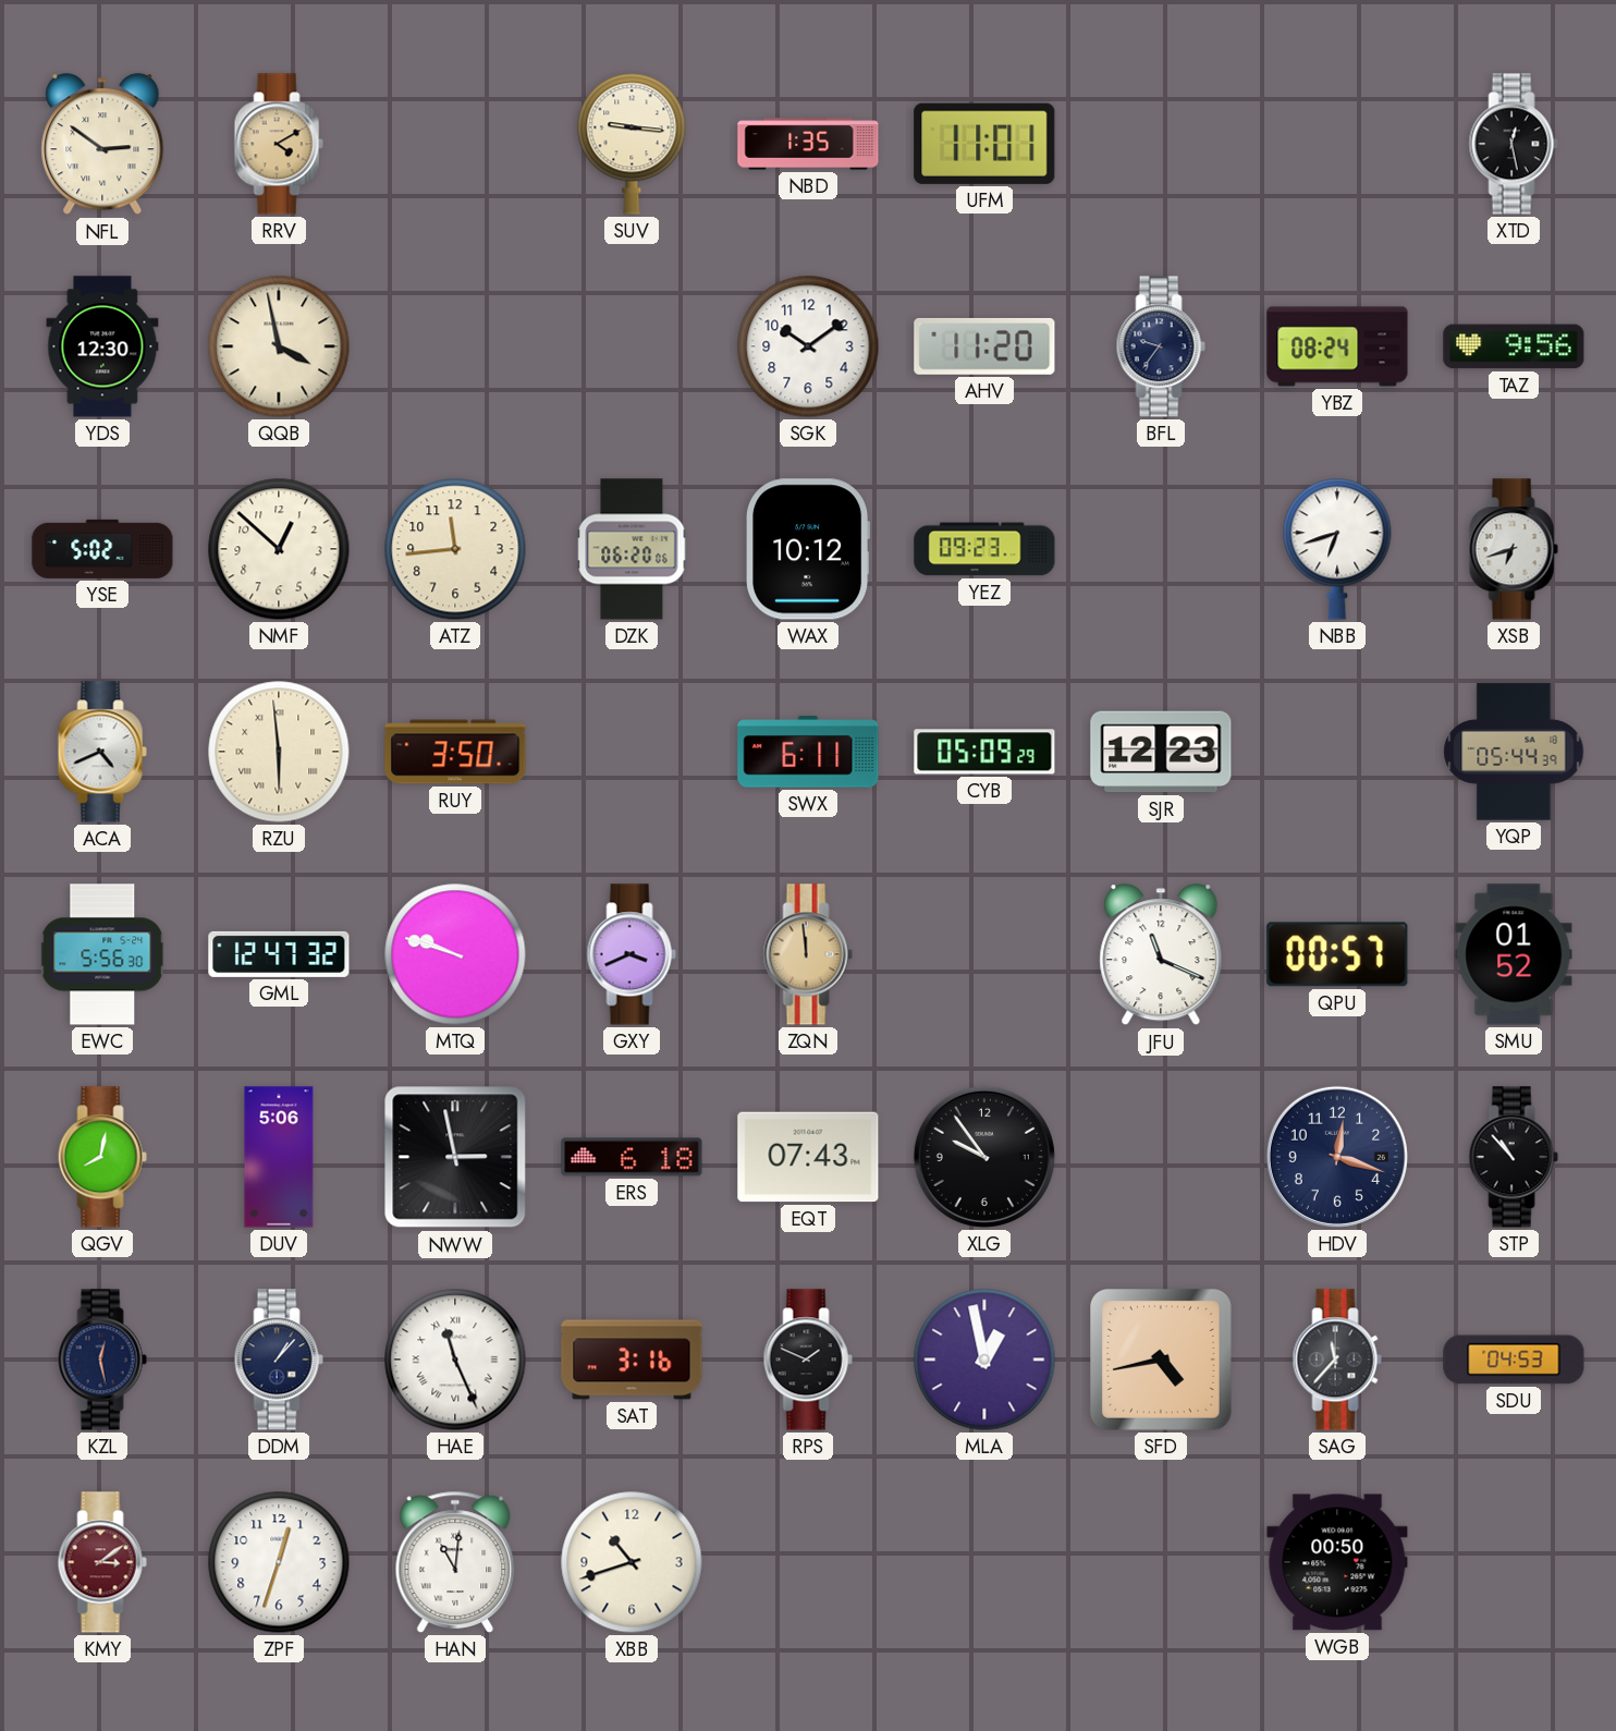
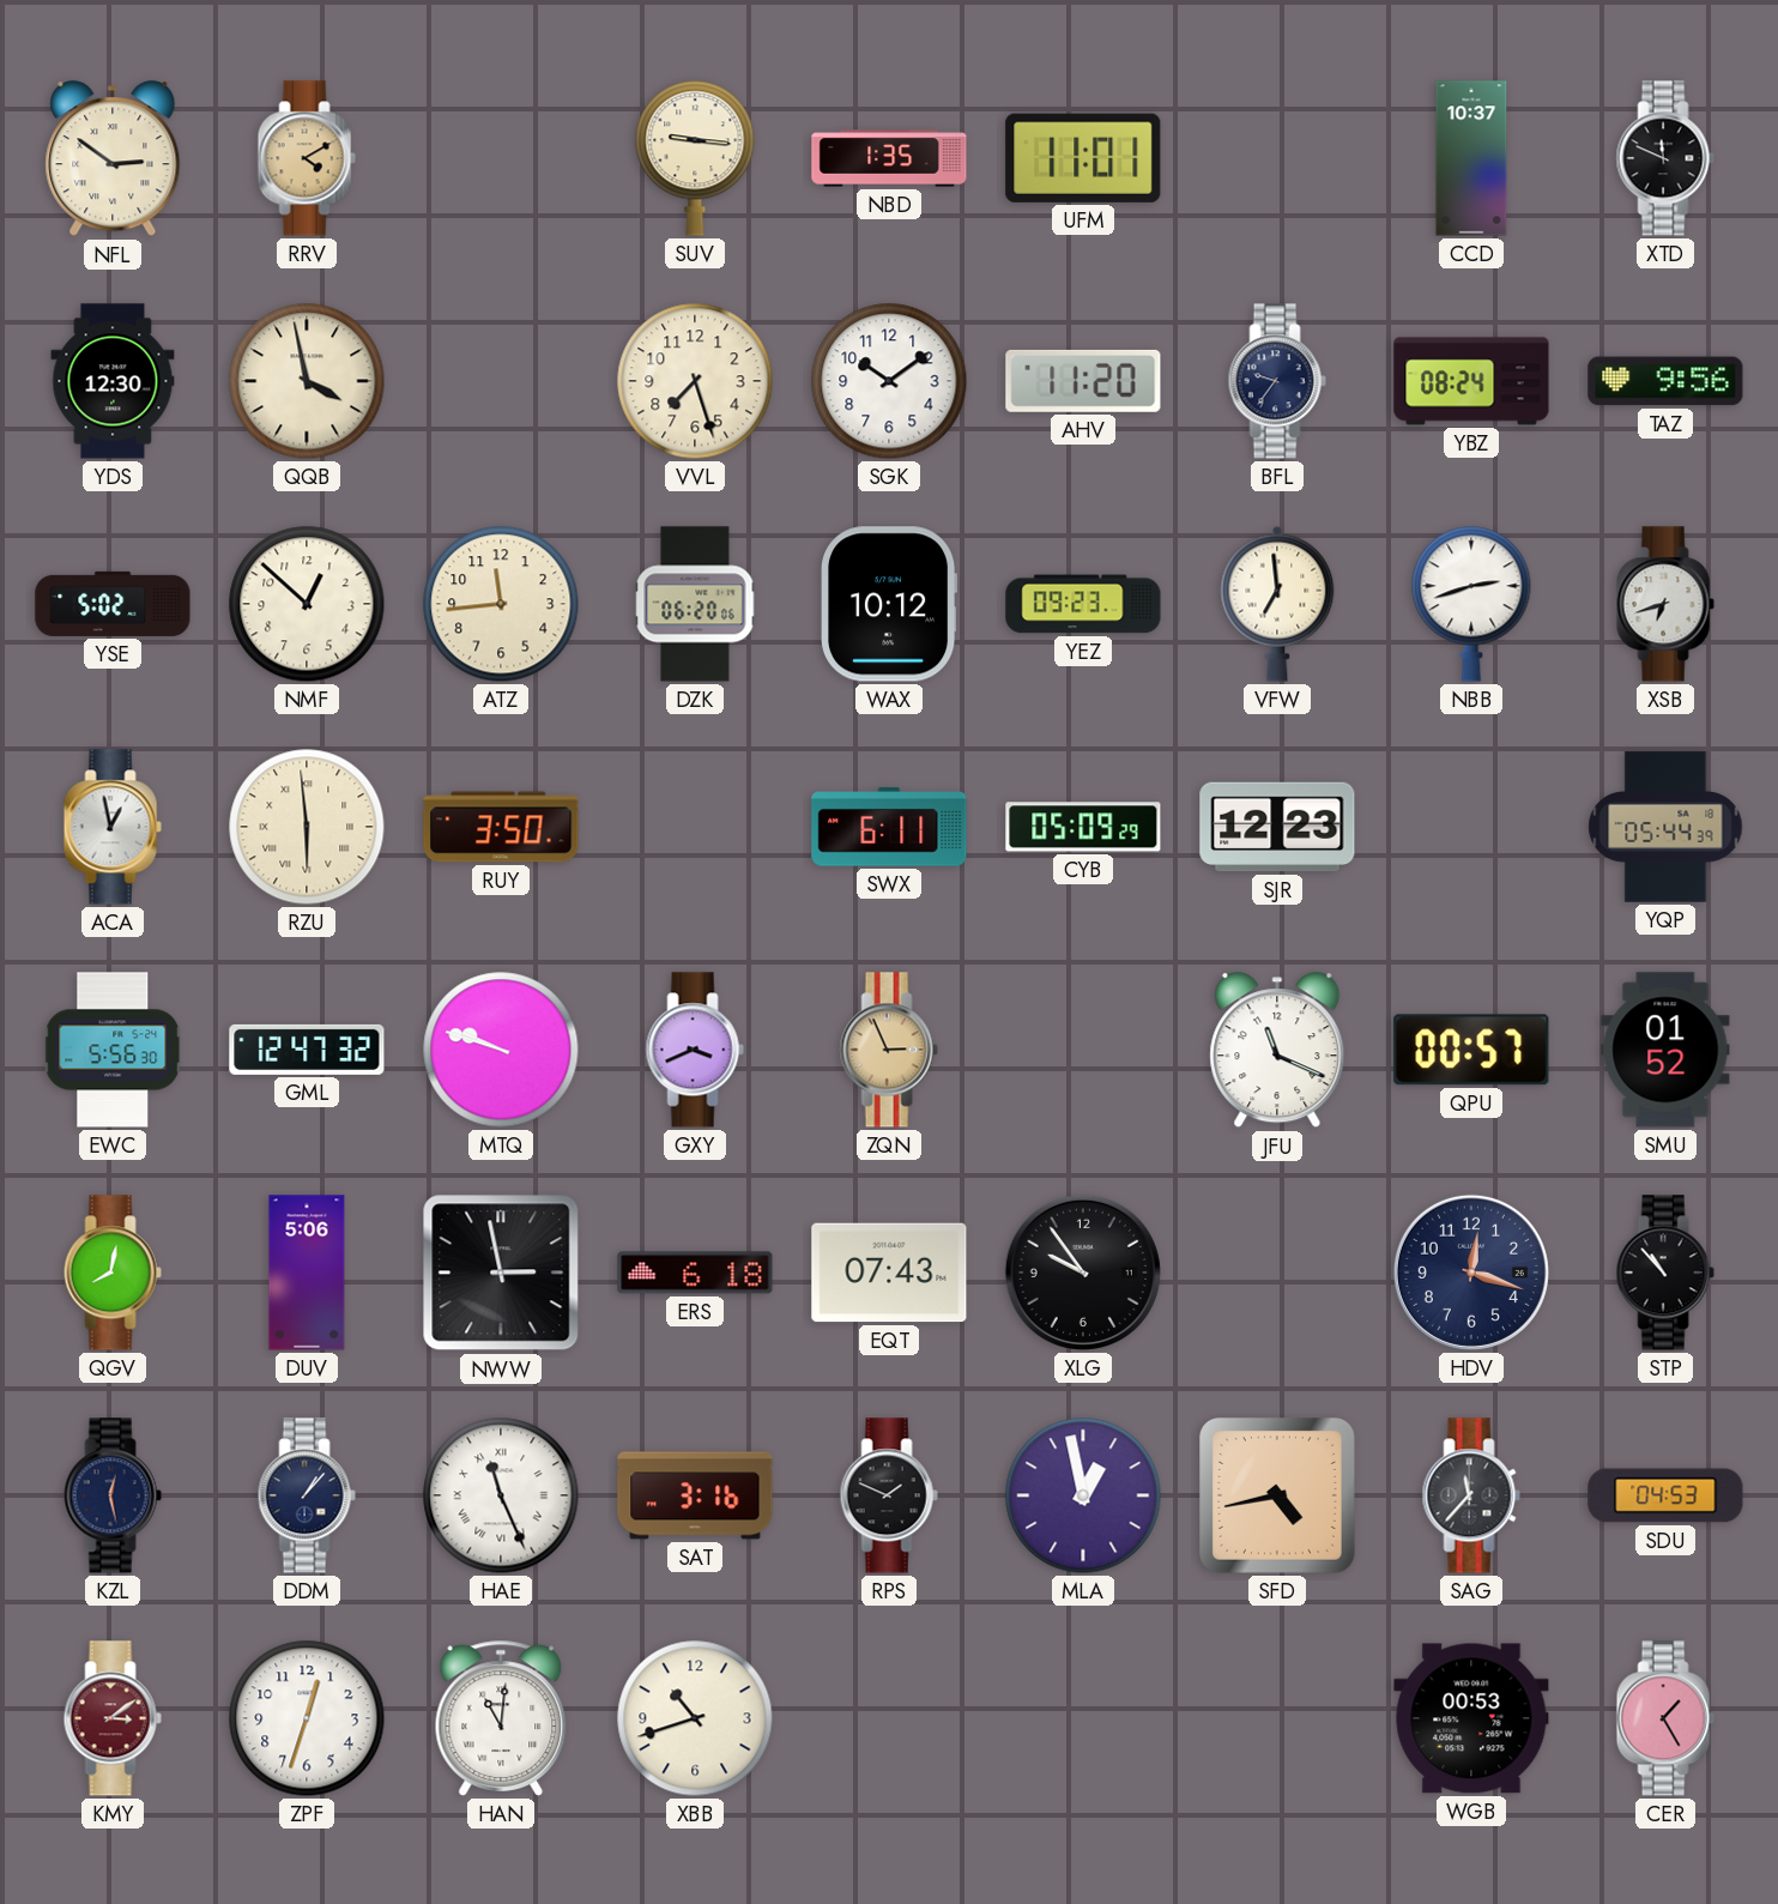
CCD: none -> 10:37
XTD: 12:28 -> 11:49
VVL: none -> 7:27
VFW: none -> 6:59
NBB: 6:42 -> 2:42
ACA: 4:41 -> 12:58
ZQN: 11:59 -> 2:56
WGB: 00:50 -> 00:53
CER: none -> 1:25
